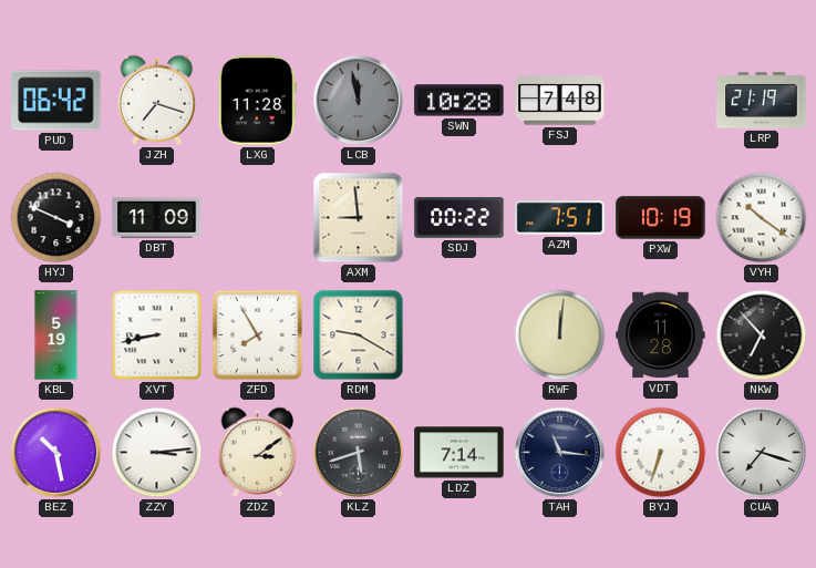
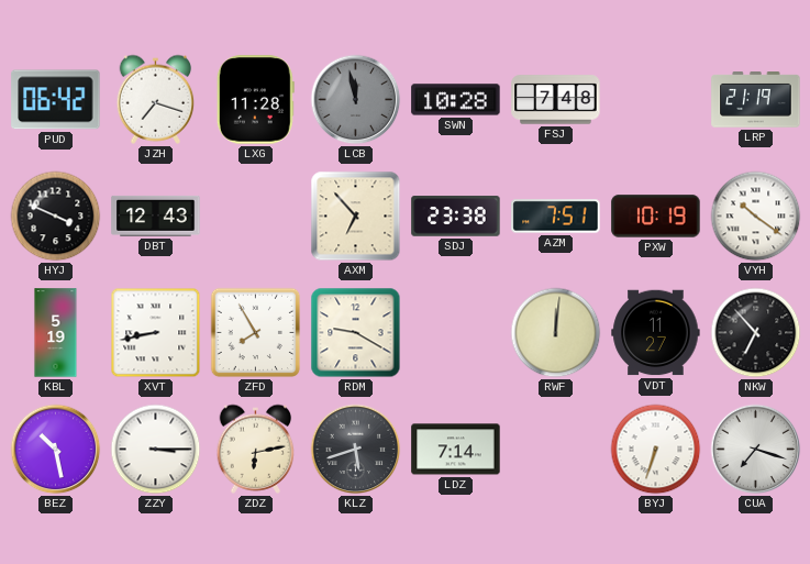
DBT: 11:09 -> 12:43
AXM: 8:59 -> 6:53
SDJ: 00:22 -> 23:38
VDT: 11:28 -> 11:27
ZZY: 3:14 -> 3:15
ZDZ: 3:09 -> 6:13
TAH: 11:16 -> none
